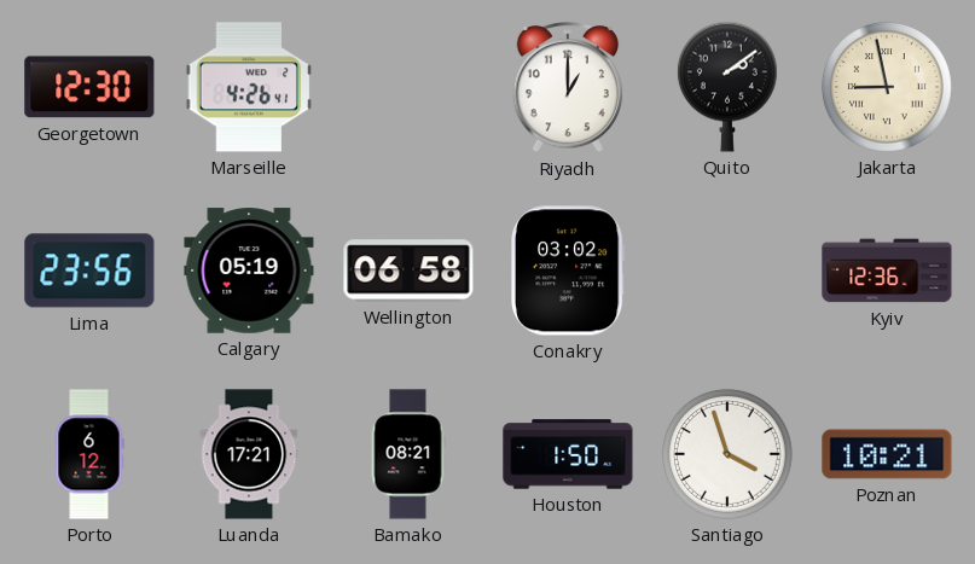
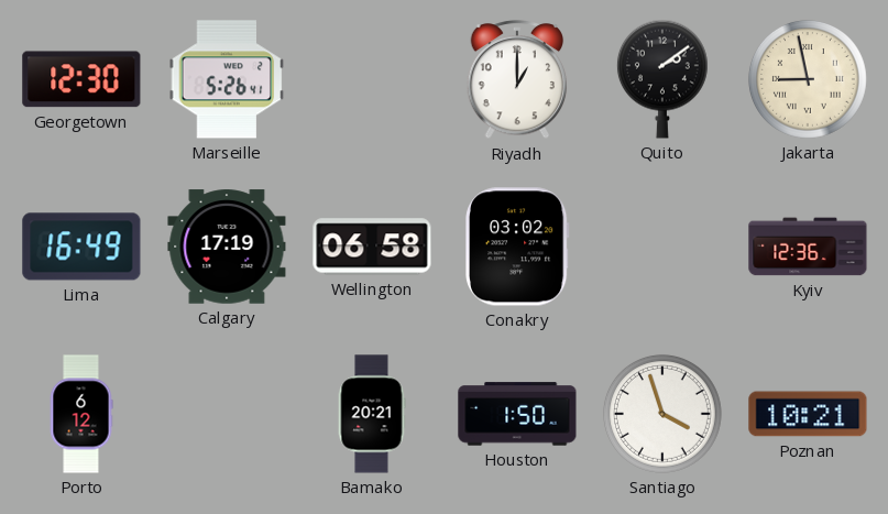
Marseille: 4:26 -> 5:26
Lima: 23:56 -> 16:49
Calgary: 05:19 -> 17:19
Luanda: 17:21 -> none
Bamako: 08:21 -> 20:21
